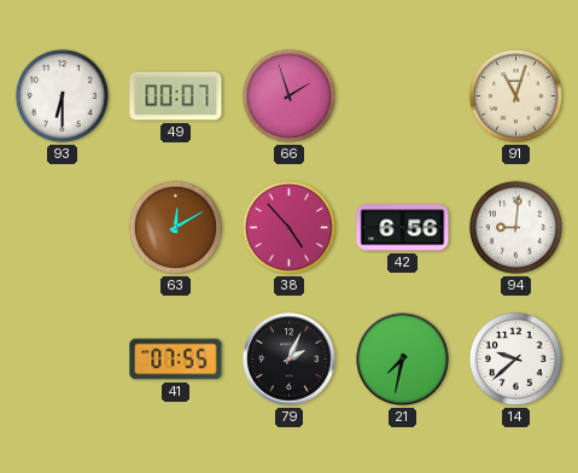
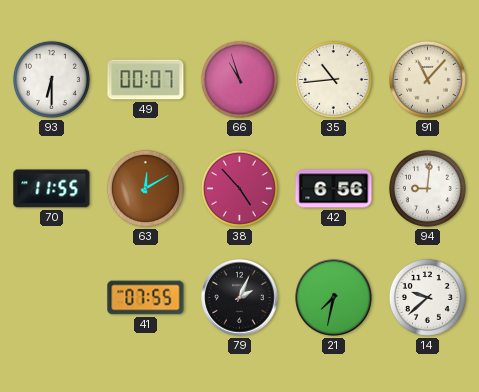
66: 1:57 -> 10:57
35: none -> 10:44
91: 11:03 -> 11:07
70: none -> 11:55
